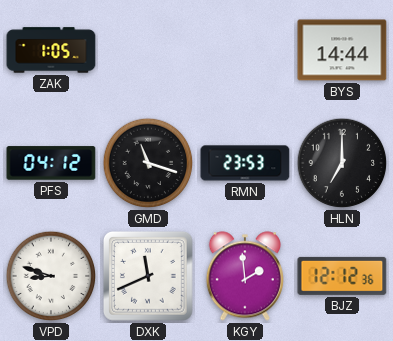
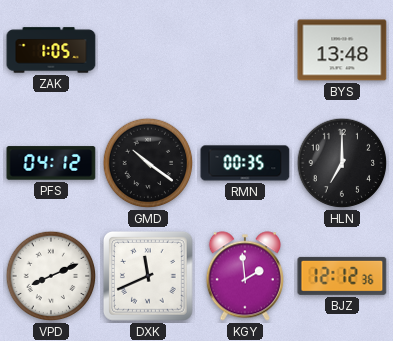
BYS: 14:44 -> 13:48
GMD: 11:18 -> 10:21
RMN: 23:53 -> 00:35
VPD: 8:48 -> 8:11
